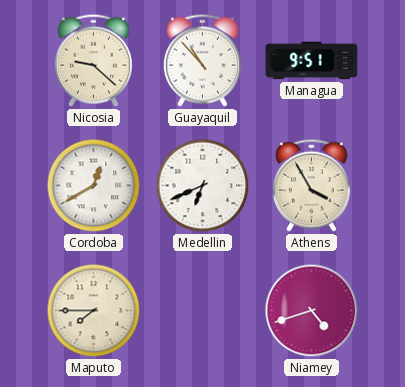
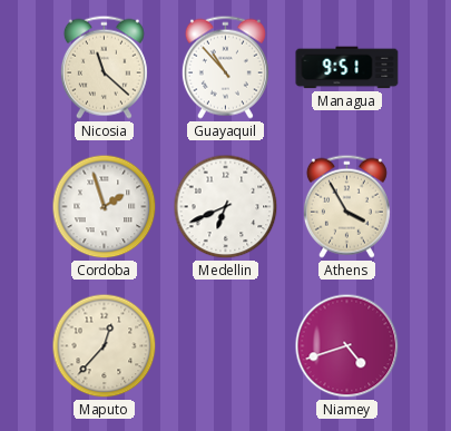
Nicosia: 9:22 -> 11:22
Cordoba: 12:40 -> 1:57
Maputo: 7:45 -> 12:37
